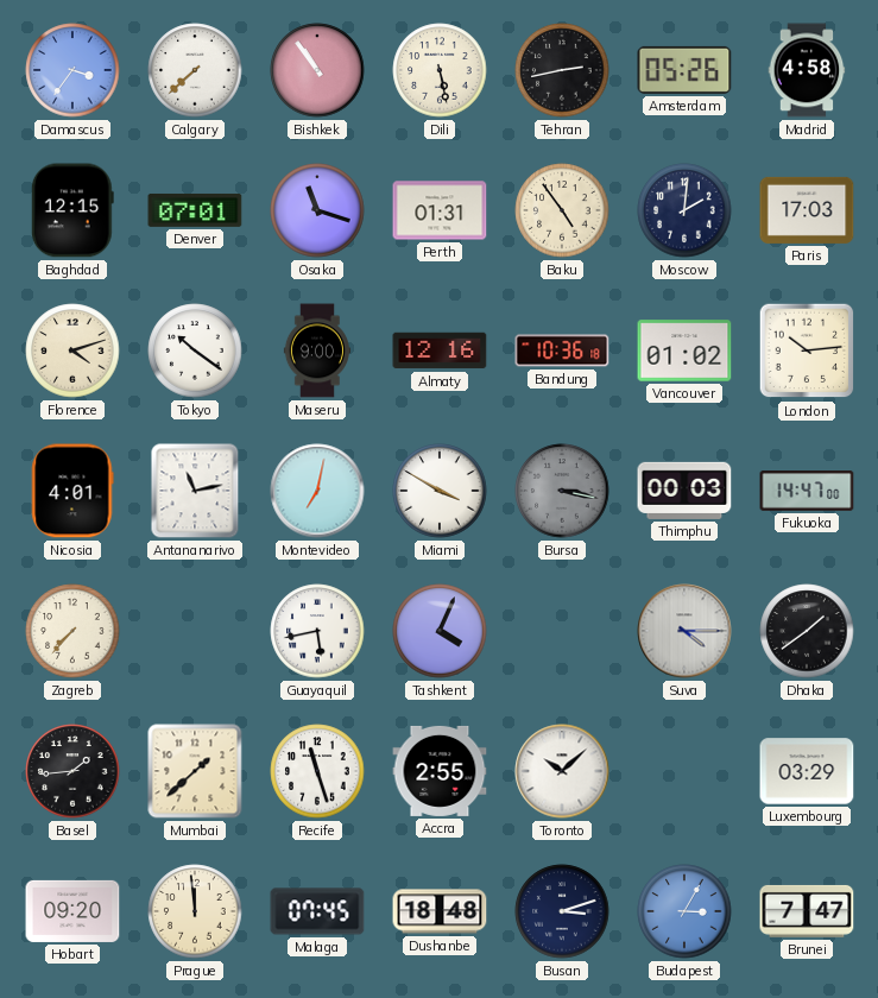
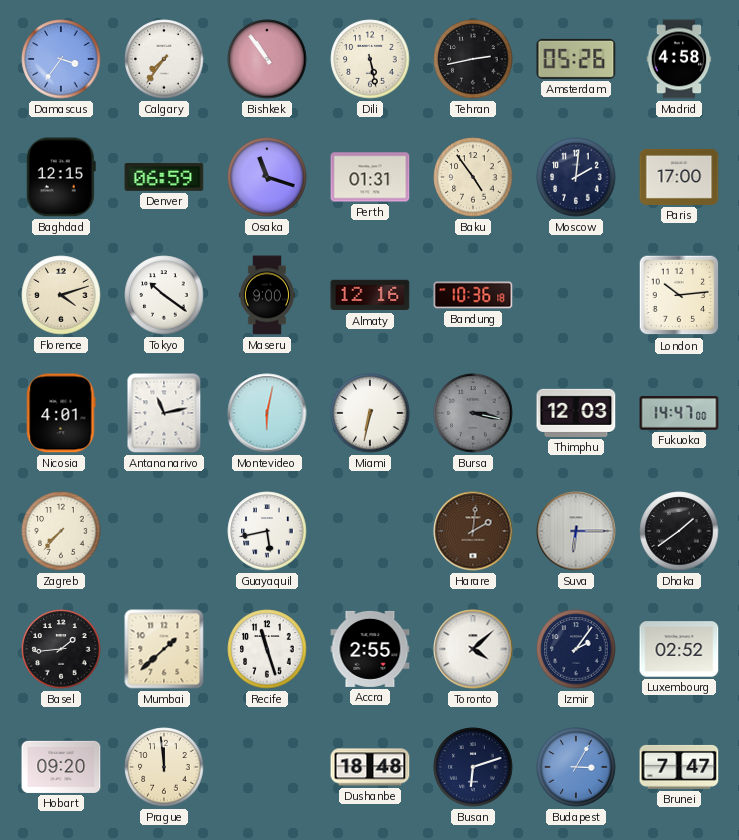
Calgary: 7:38 -> 7:36
Denver: 07:01 -> 06:59
Paris: 17:03 -> 17:00
Vancouver: 01:02 -> none
Montevideo: 7:02 -> 6:02
Miami: 3:50 -> 6:32
Thimphu: 00:03 -> 12:03
Tashkent: 4:04 -> none
Harare: none -> 2:01
Suva: 4:15 -> 6:15
Toronto: 10:08 -> 4:08
Izmir: none -> 2:06
Luxembourg: 03:29 -> 02:52
Malaga: 07:45 -> none
Busan: 3:12 -> 6:12
